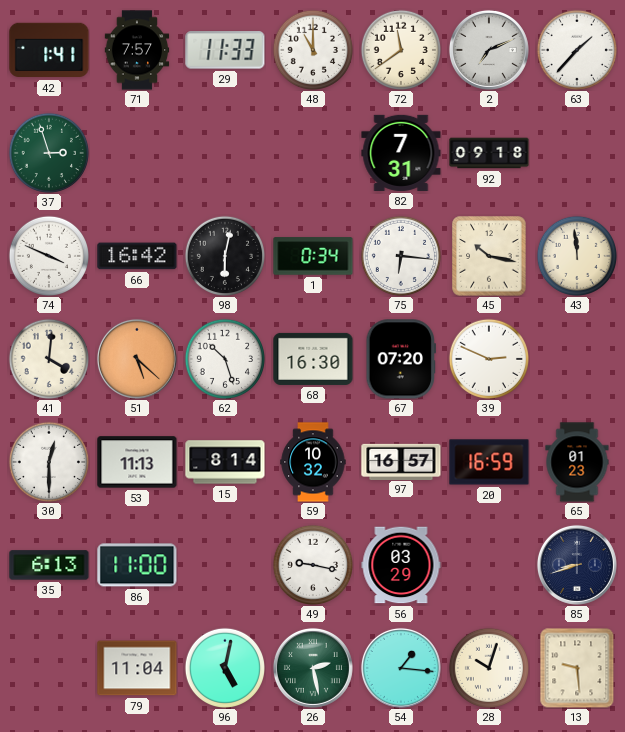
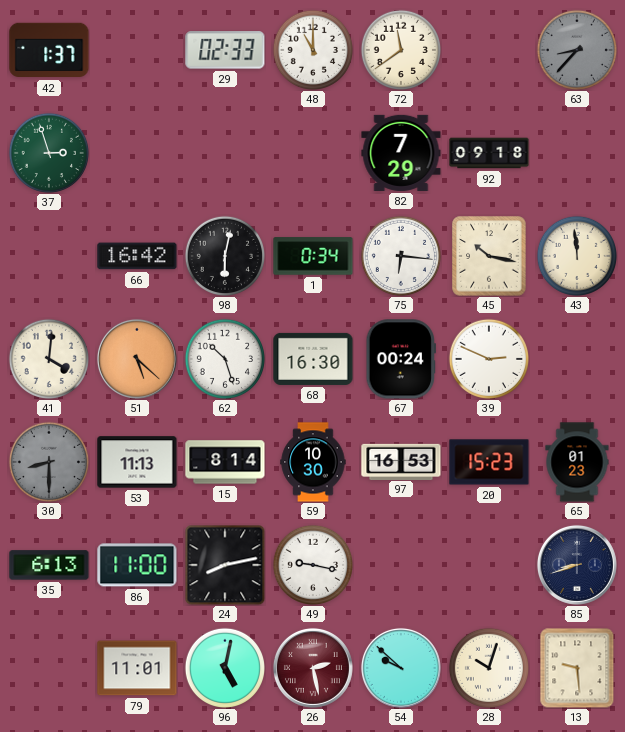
42: 1:41 -> 1:37
71: 7:57 -> none
29: 11:33 -> 02:33
2: 7:11 -> none
63: 1:37 -> 8:37
63 dial: white -> grey
82: 7:31 -> 7:29
74: 3:49 -> none
67: 07:20 -> 00:24
30: 12:30 -> 8:30
30 dial: white -> grey
59: 10:32 -> 10:30
97: 16:57 -> 16:53
20: 16:59 -> 15:23
24: none -> 8:13
56: 03:29 -> none
79: 11:04 -> 11:01
26 dial: green -> burgundy
54: 1:16 -> 9:52
